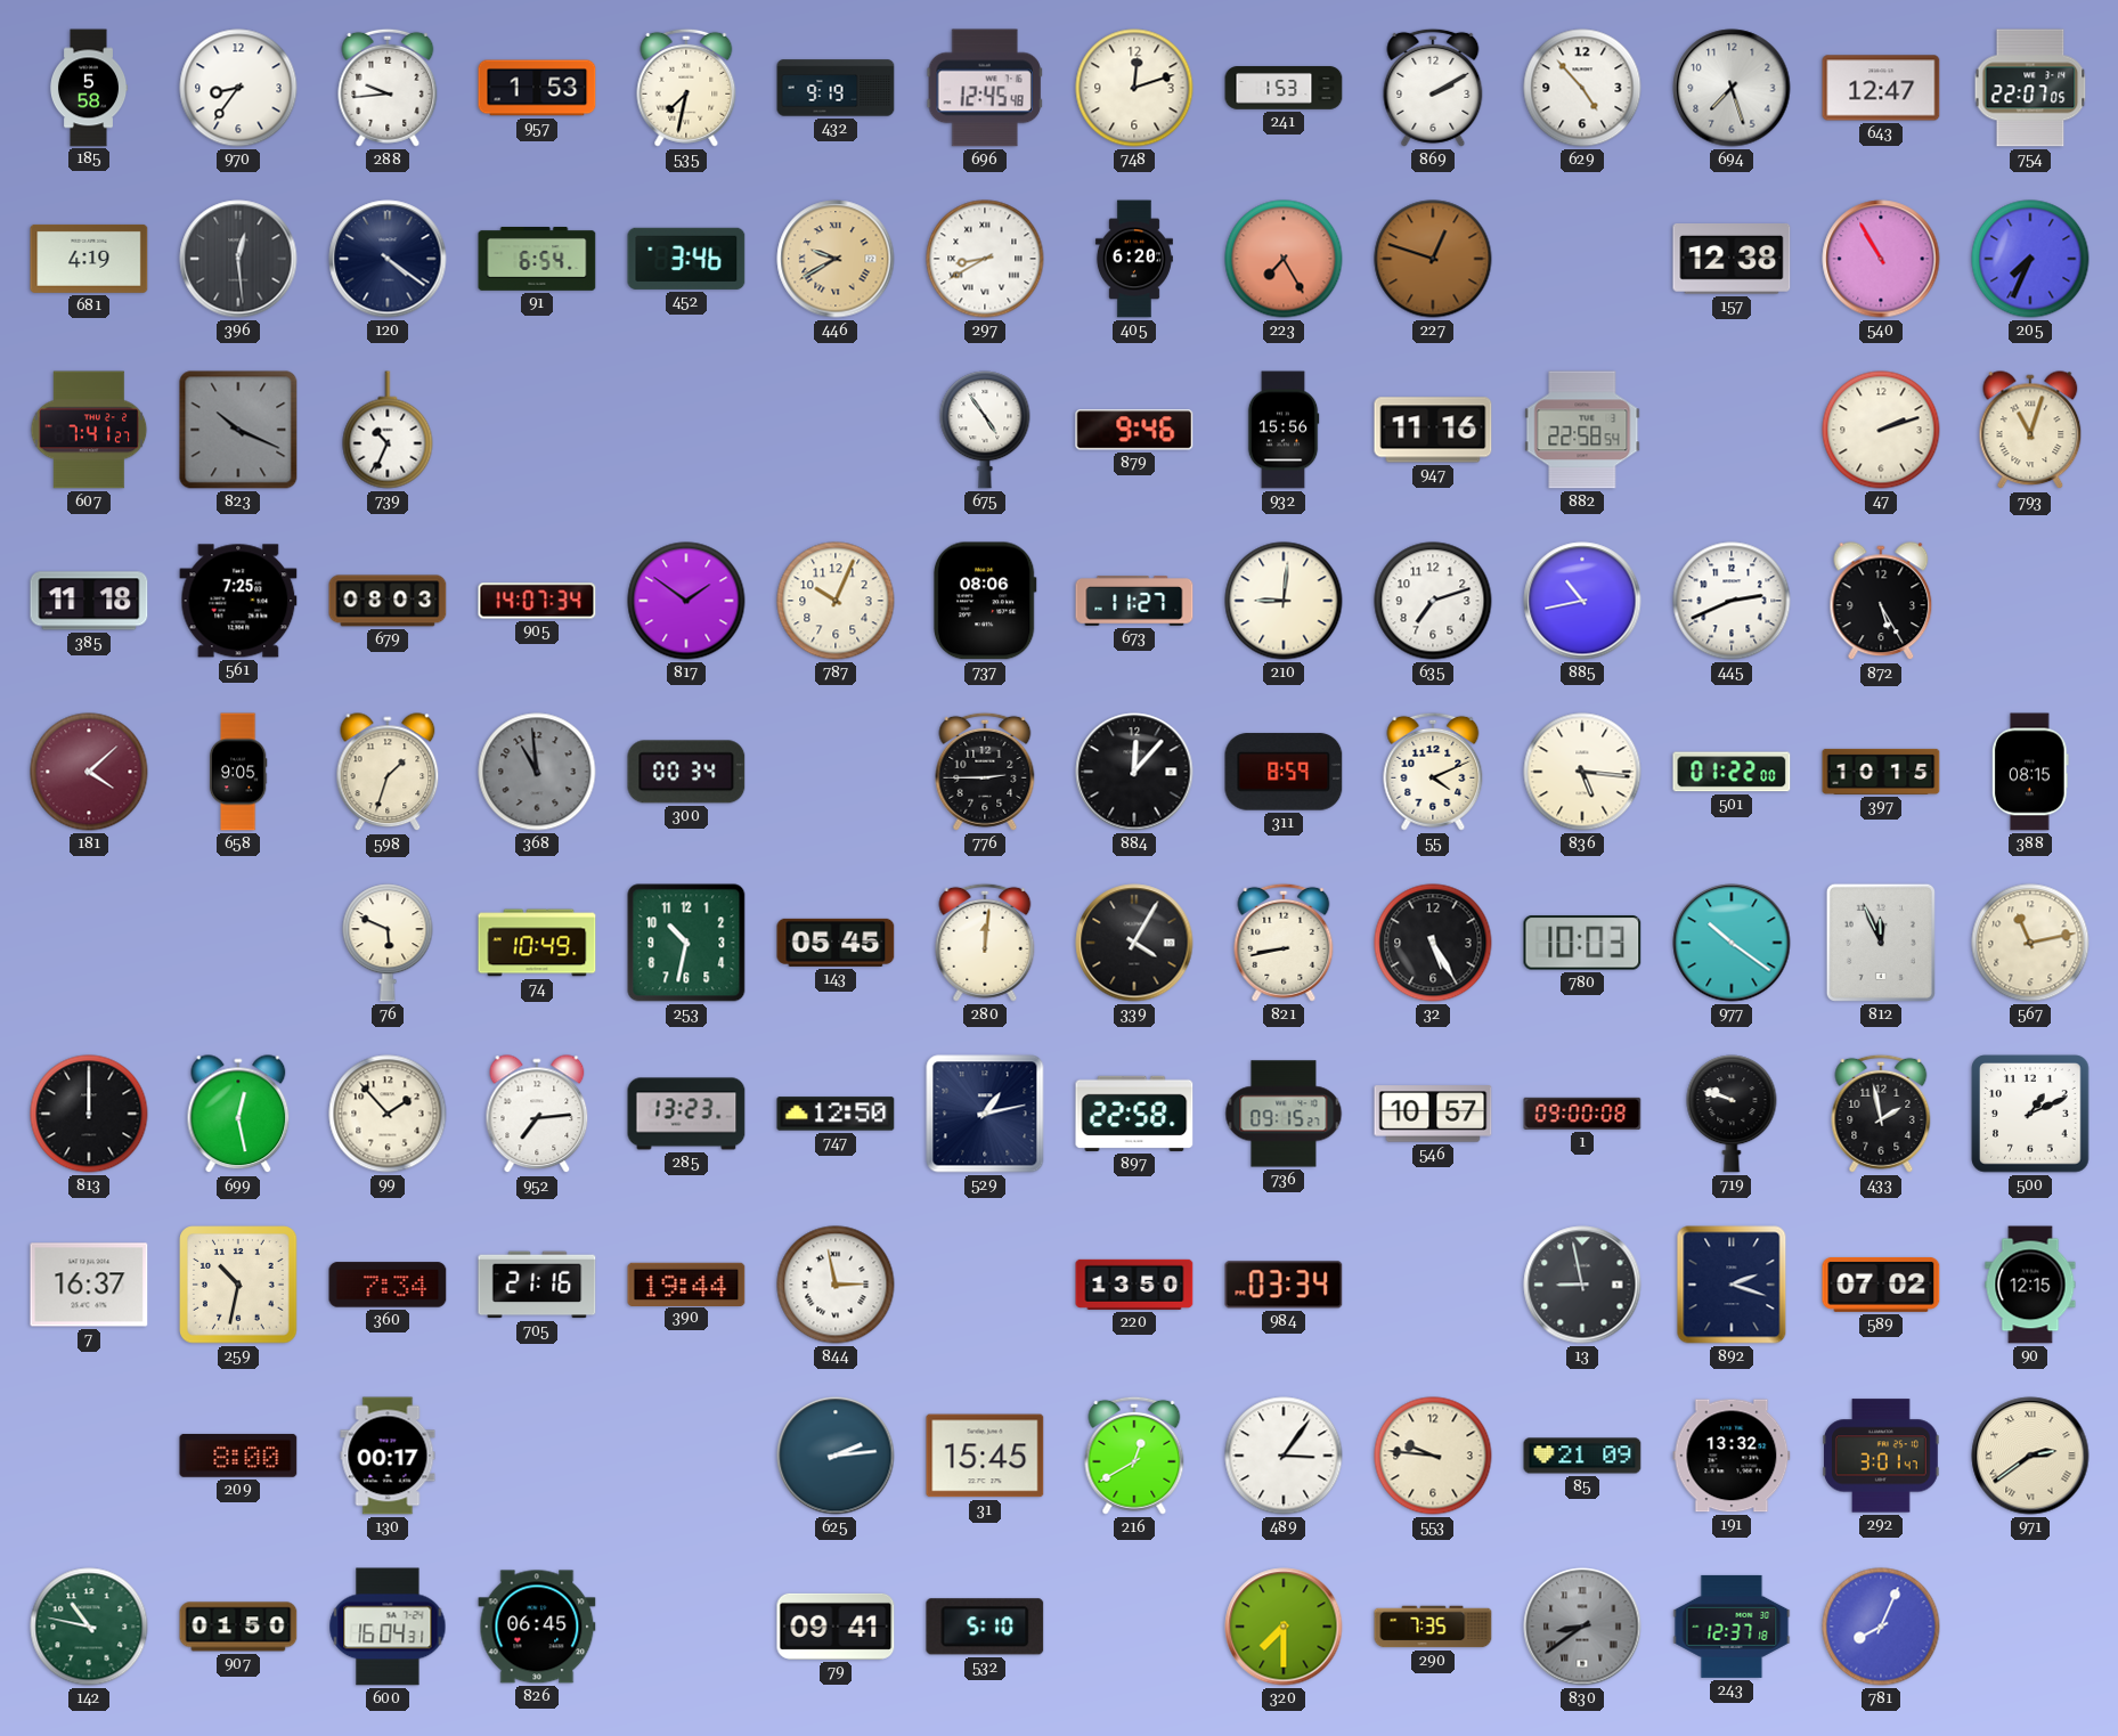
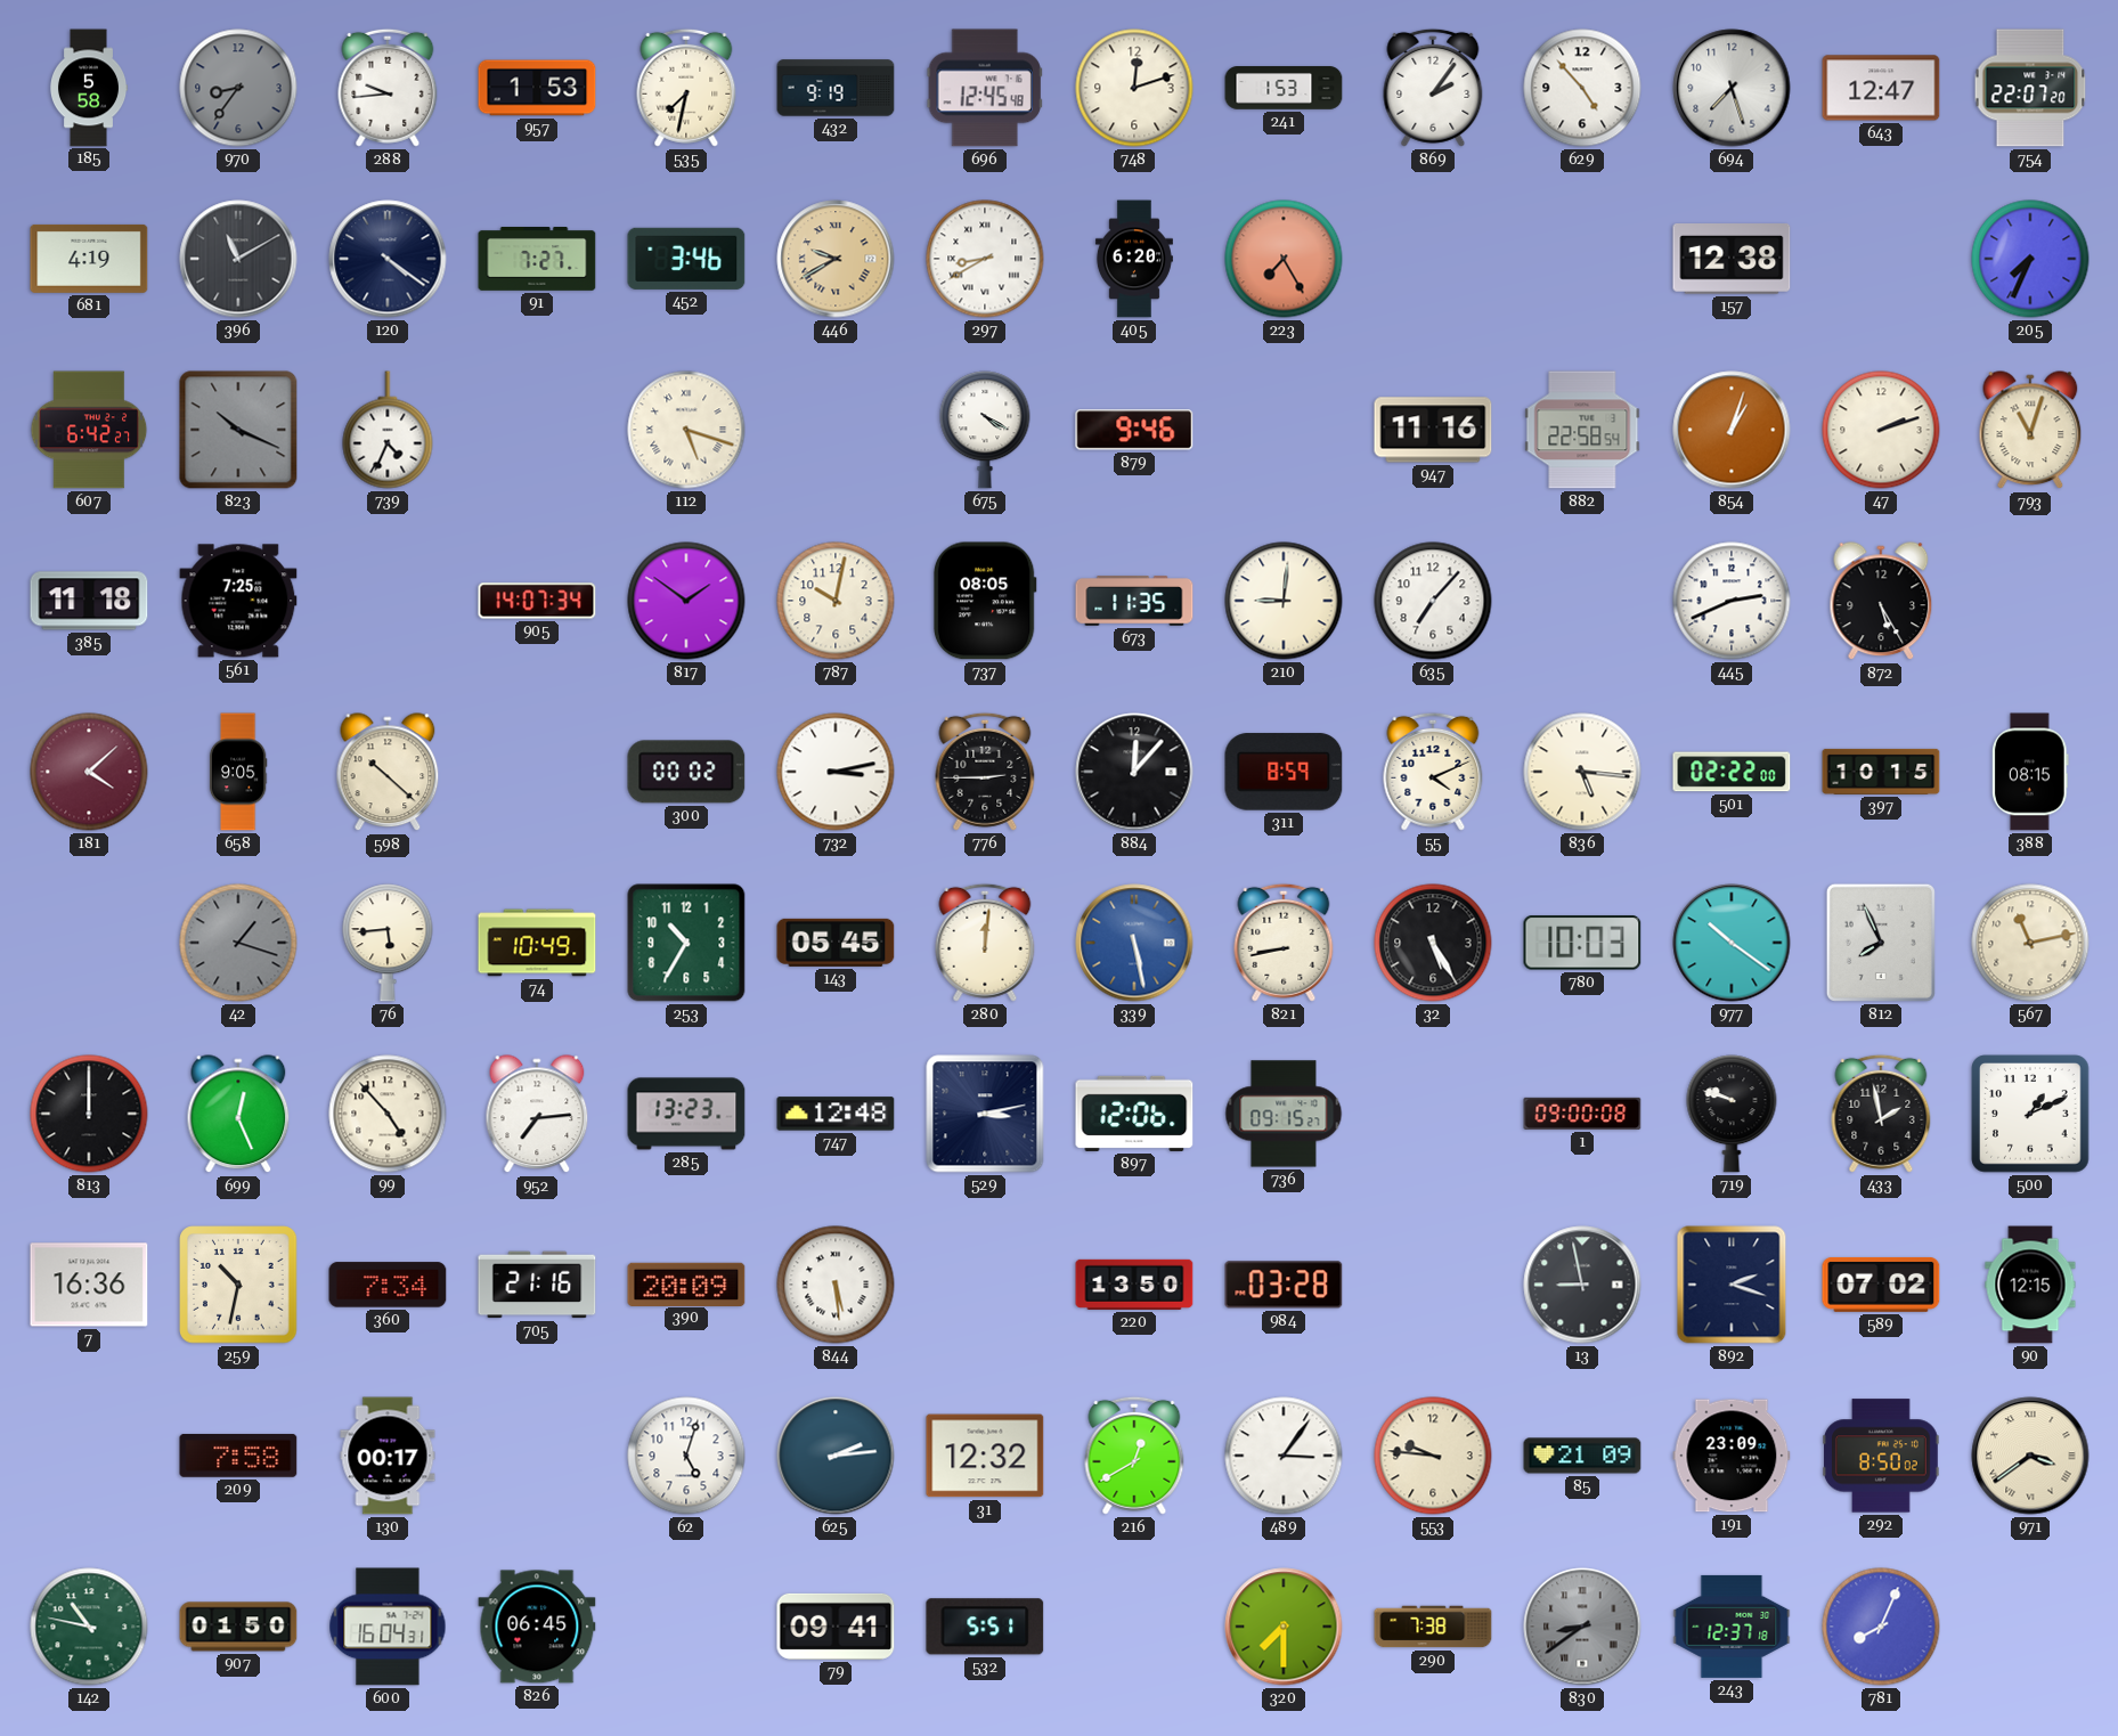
970 dial: white -> grey
869: 2:10 -> 2:06
754: 22:07:05 -> 22:07:20
396: 12:29 -> 11:10
91: 6:54 -> 7:27
227: 12:48 -> none
540: 10:55 -> none
607: 7:41 -> 6:42
739: 10:34 -> 4:34
112: none -> 5:18
675: 4:54 -> 4:20
932: 15:56 -> none
854: none -> 1:03
679: 08:03 -> none
787: 10:04 -> 10:02
737: 08:06 -> 08:05
673: 11:27 -> 11:35
635: 7:12 -> 7:07
885: 10:43 -> none
598: 1:33 -> 10:22
368: 10:59 -> none
300: 00:34 -> 00:02
732: none -> 3:13
501: 01:22 -> 02:22
42: none -> 1:18
76: 5:49 -> 5:44
253: 10:32 -> 10:35
339: 4:05 -> 5:28
339 dial: black -> blue
812: 11:56 -> 7:56
699: 12:28 -> 12:26
99: 1:53 -> 4:53
747: 12:50 -> 12:48
529: 1:13 -> 3:13
897: 22:58 -> 12:06
546: 10:57 -> none
7: 16:37 -> 16:36
390: 19:44 -> 20:09
844: 2:58 -> 5:29
984: 03:34 -> 03:28
209: 8:00 -> 7:58
62: none -> 5:03
31: 15:45 -> 12:32
191: 13:32 -> 23:09
292: 3:01 -> 8:50
971: 2:39 -> 3:39
532: 5:10 -> 5:51
290: 7:35 -> 7:38
